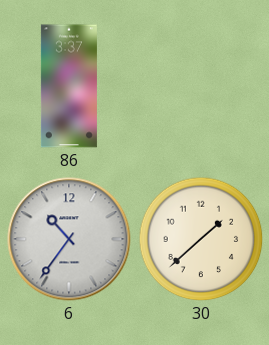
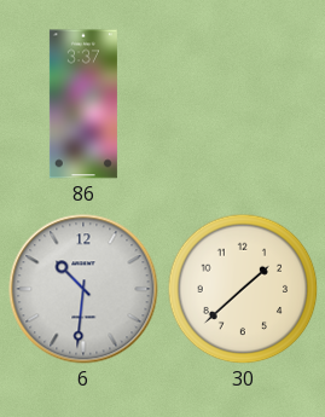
6: 10:36 -> 10:31
